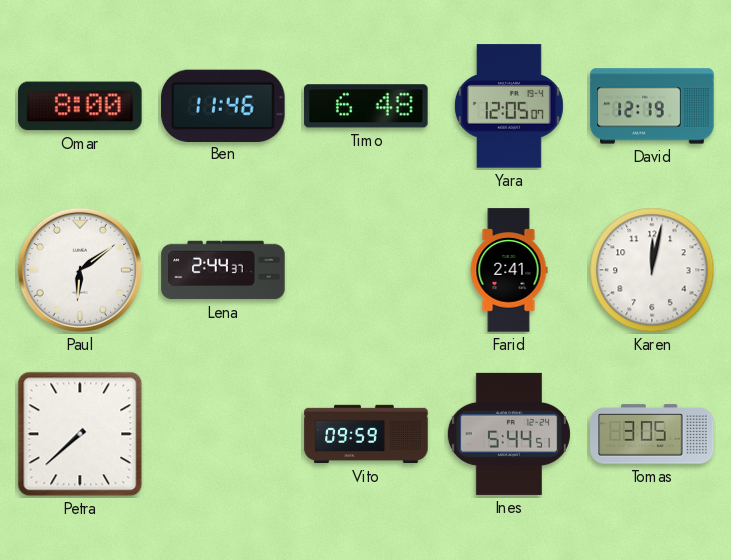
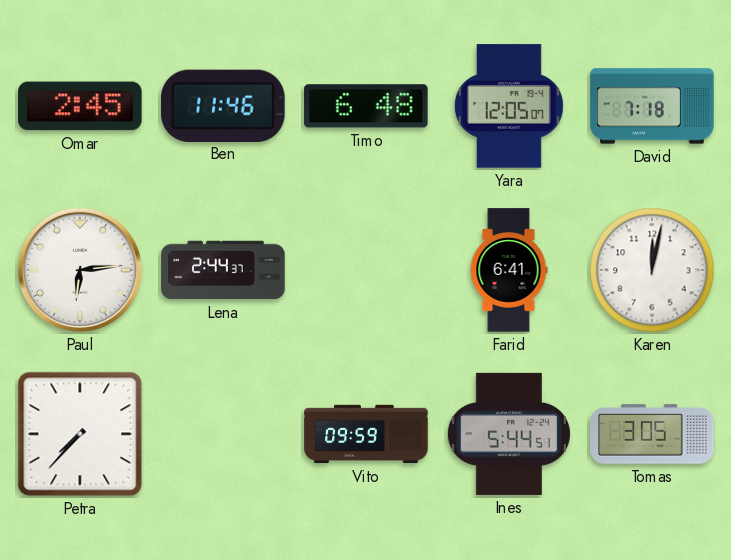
Omar: 8:00 -> 2:45
David: 12:19 -> 7:18
Paul: 6:09 -> 6:14
Farid: 2:41 -> 6:41
Petra: 7:38 -> 7:37
